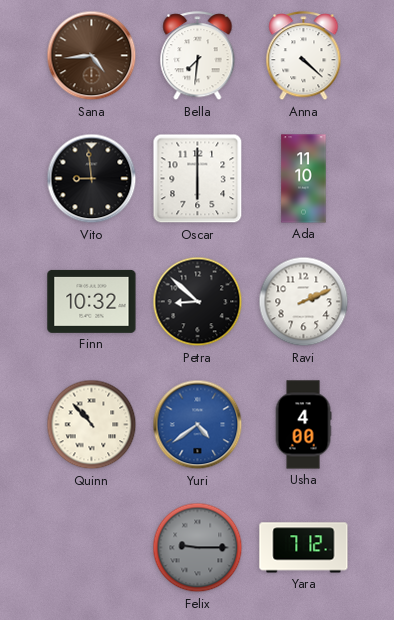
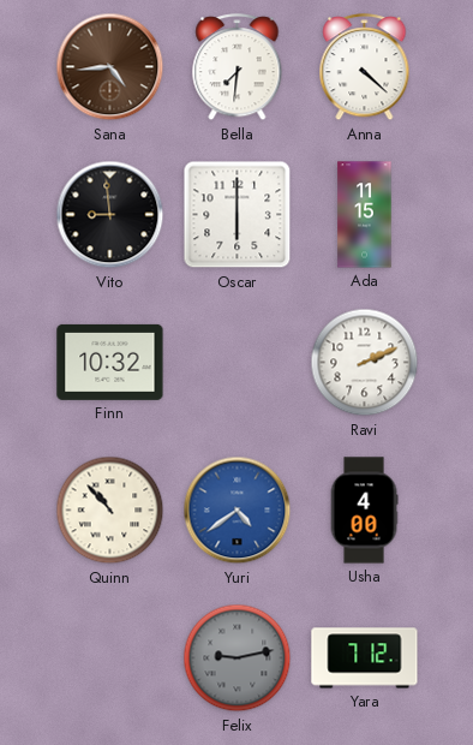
Ada: 11:10 -> 11:15
Petra: 8:52 -> none
Felix: 9:15 -> 9:13
